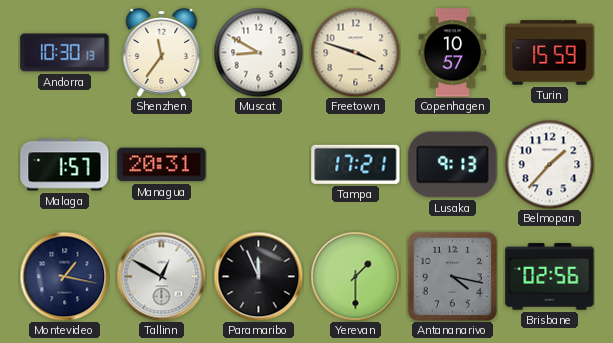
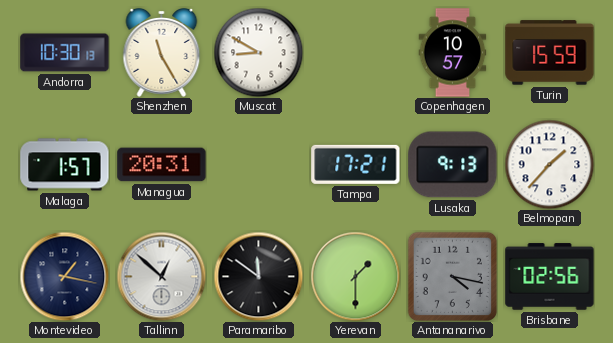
Shenzhen: 11:36 -> 11:25
Freetown: 3:48 -> none
Tallinn: 12:50 -> 12:52
Paramaribo: 11:56 -> 11:51
